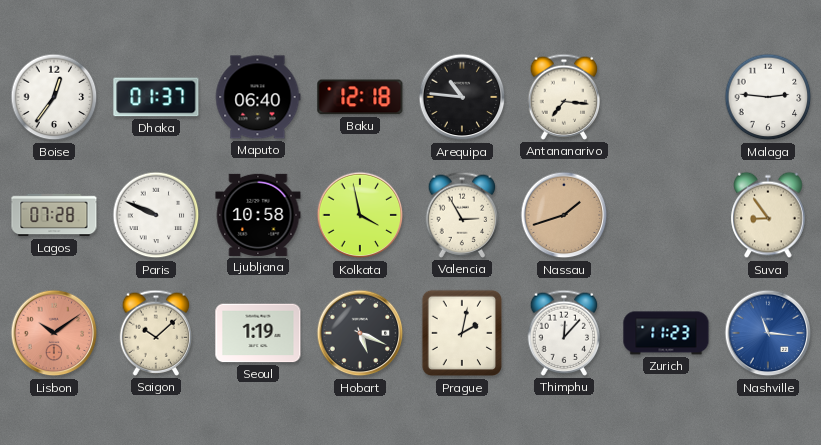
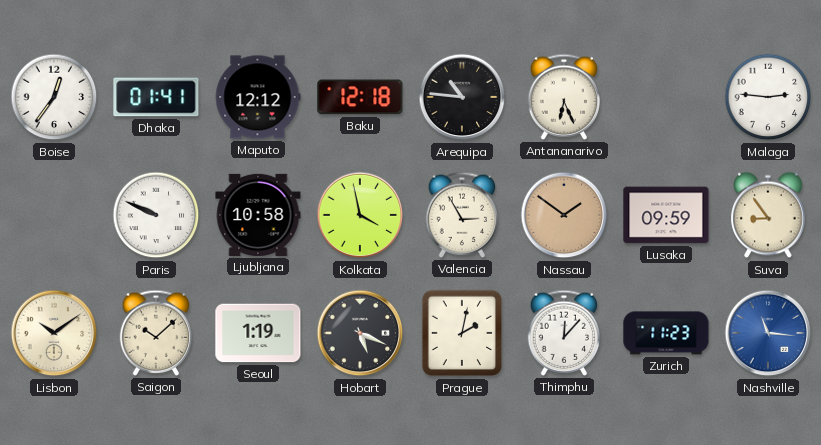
Dhaka: 01:37 -> 01:41
Maputo: 06:40 -> 12:12
Antananarivo: 7:16 -> 6:26
Lagos: 07:28 -> none
Nassau: 1:42 -> 1:51
Lusaka: none -> 09:59
Lisbon dial: salmon -> cream
